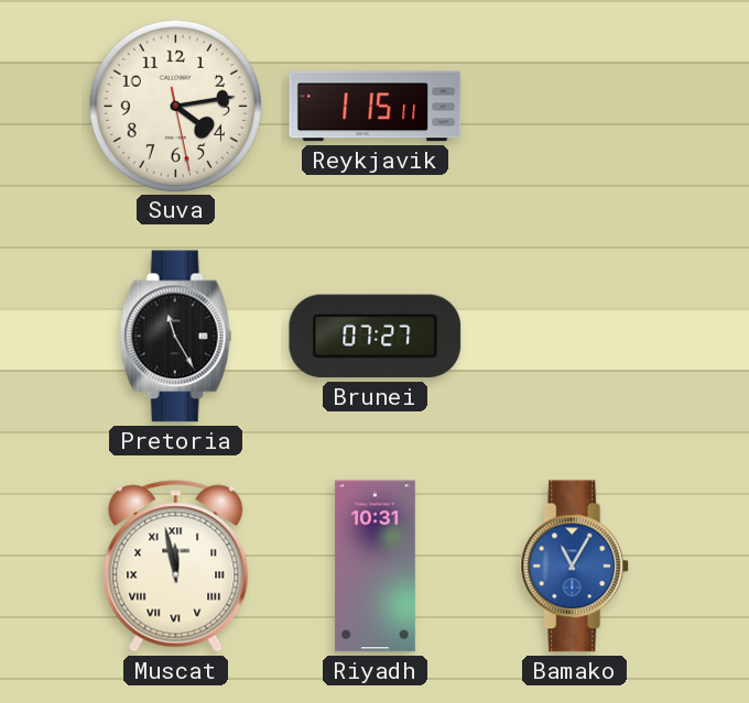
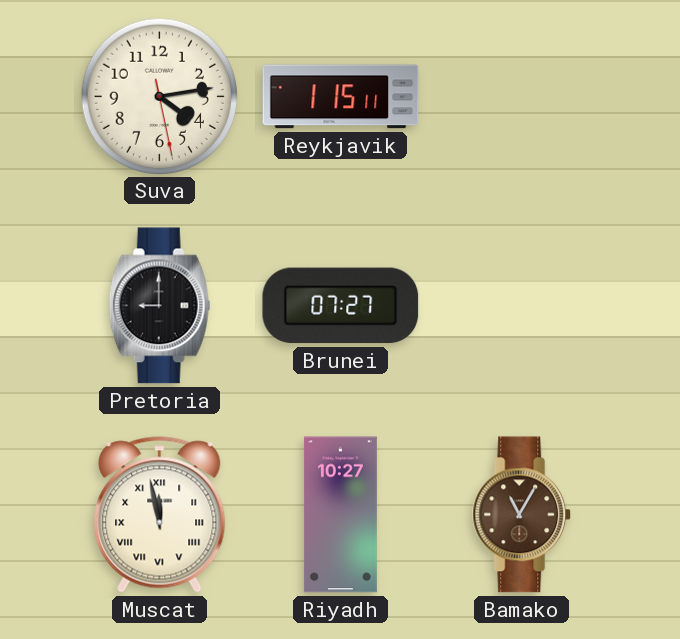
Pretoria: 11:25 -> 9:00
Riyadh: 10:31 -> 10:27
Bamako dial: blue -> brown
